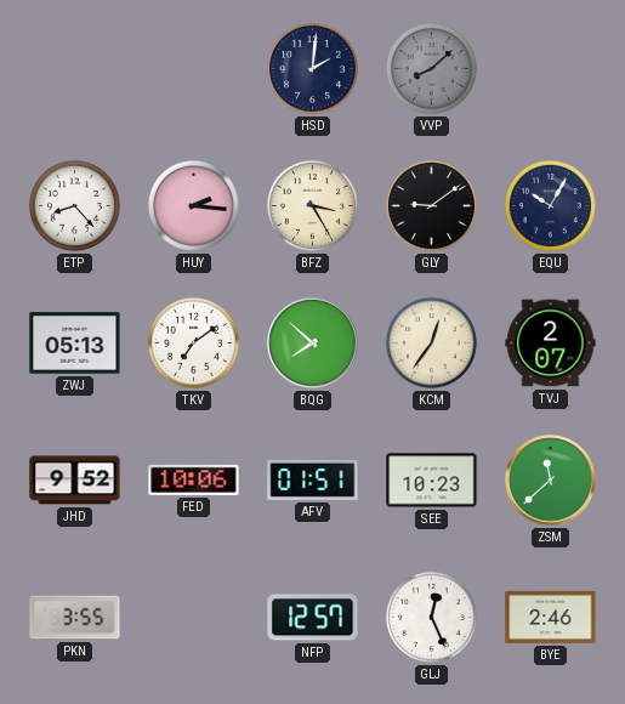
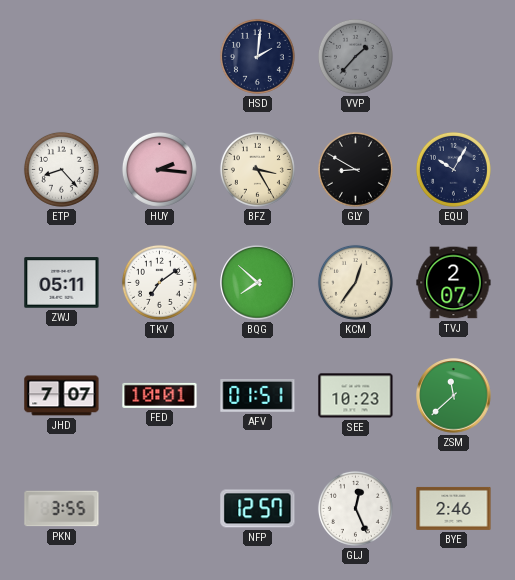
VVP: 8:08 -> 1:37
GLY: 9:09 -> 8:50
ZWJ: 05:13 -> 05:11
JHD: 9:52 -> 7:07
FED: 10:06 -> 10:01
